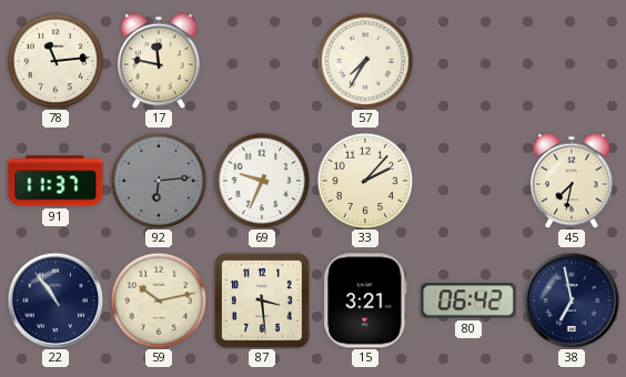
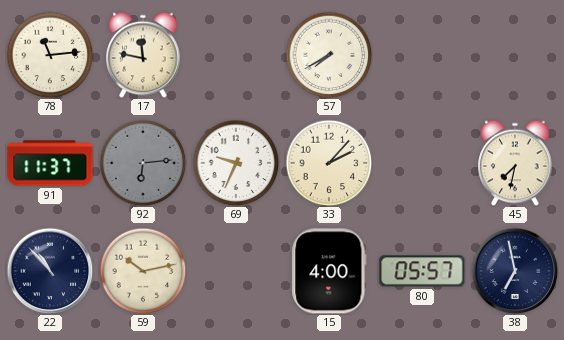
57: 7:35 -> 7:40
22: 10:54 -> 10:53
87: 3:29 -> none
15: 3:21 -> 4:00
80: 06:42 -> 05:57
